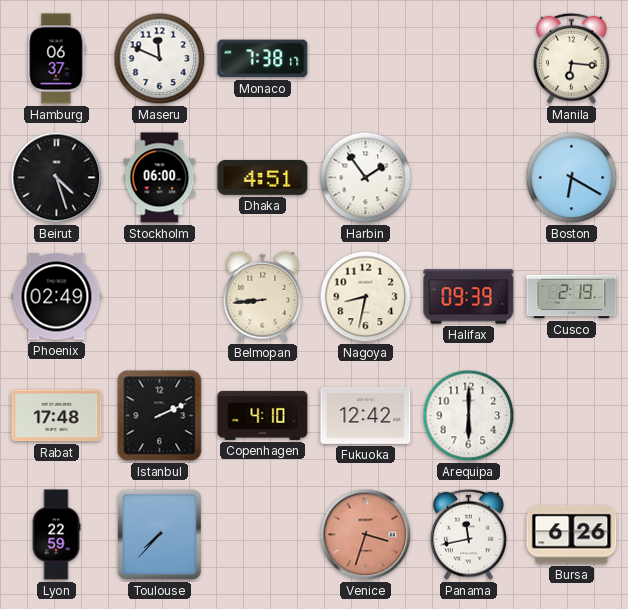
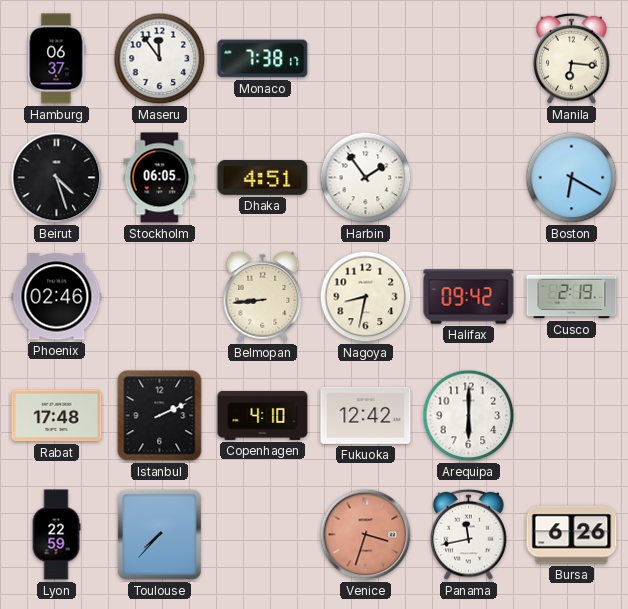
Maseru: 11:49 -> 11:54
Stockholm: 06:00 -> 06:05
Phoenix: 02:49 -> 02:46
Halifax: 09:39 -> 09:42
